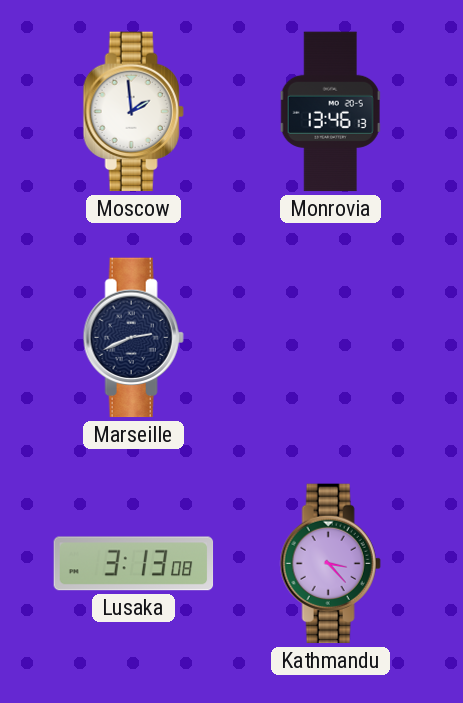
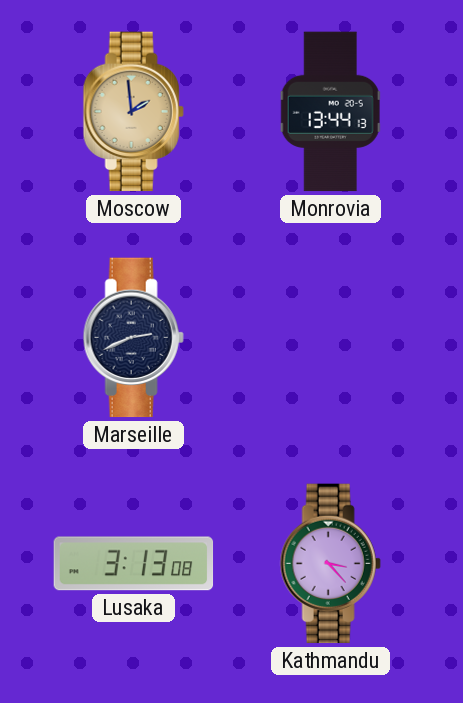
Moscow dial: white -> champagne
Monrovia: 13:46 -> 13:44
